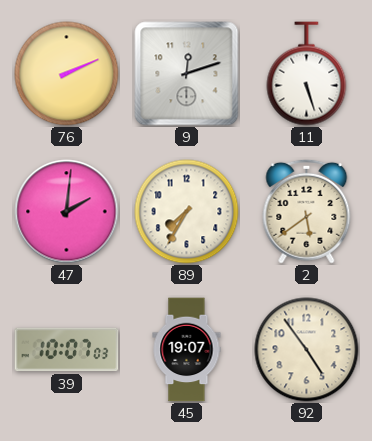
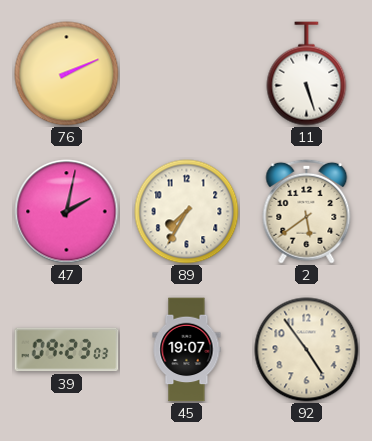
9: 12:12 -> none
47: 2:01 -> 2:02
39: 10:07 -> 09:23
